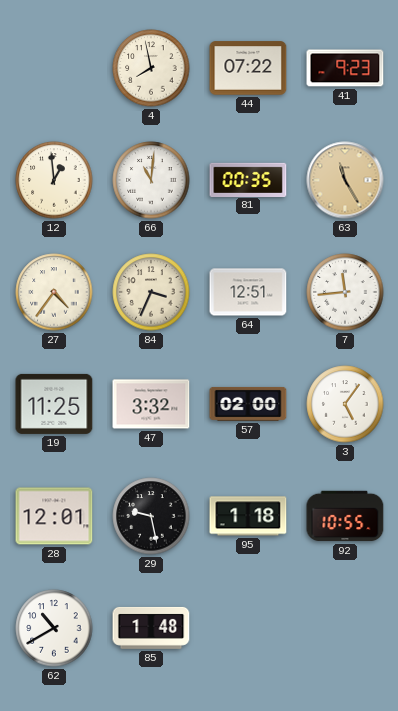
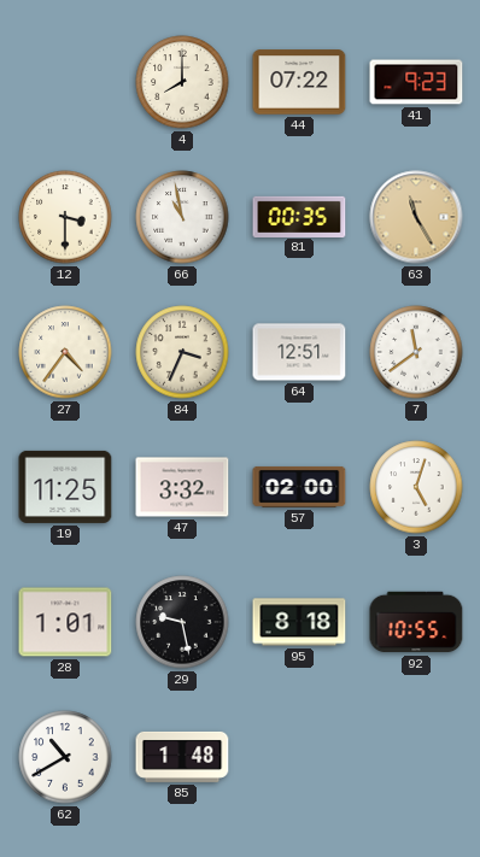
4: 7:58 -> 8:00
12: 12:59 -> 3:30
66: 11:01 -> 10:58
7: 11:44 -> 11:39
3: 5:06 -> 5:03
28: 12:01 -> 1:01
95: 1:18 -> 8:18
